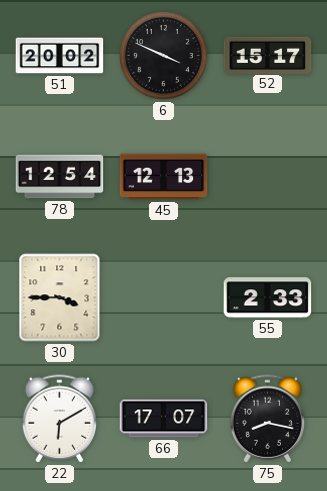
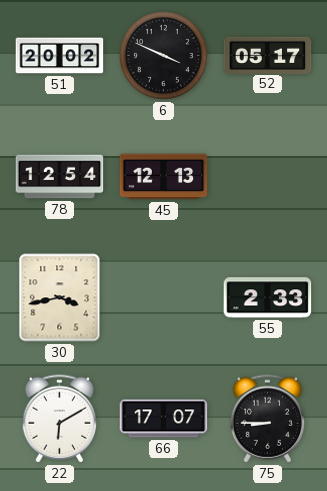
52: 15:17 -> 05:17
30: 3:45 -> 3:43
75: 8:17 -> 8:45
